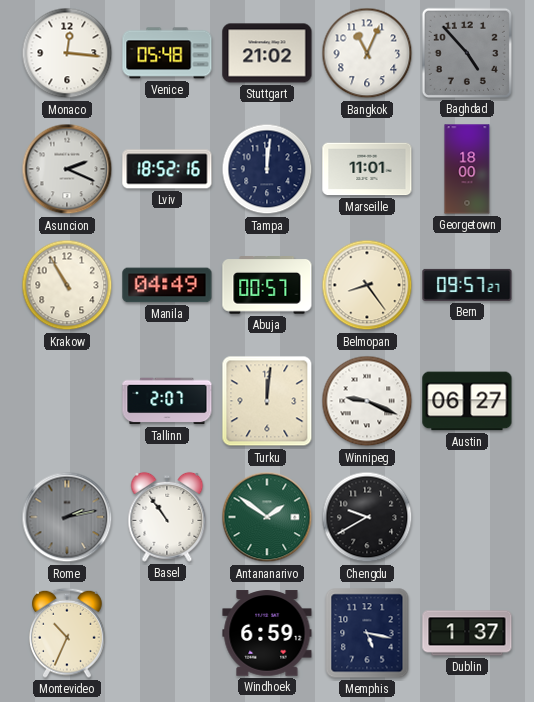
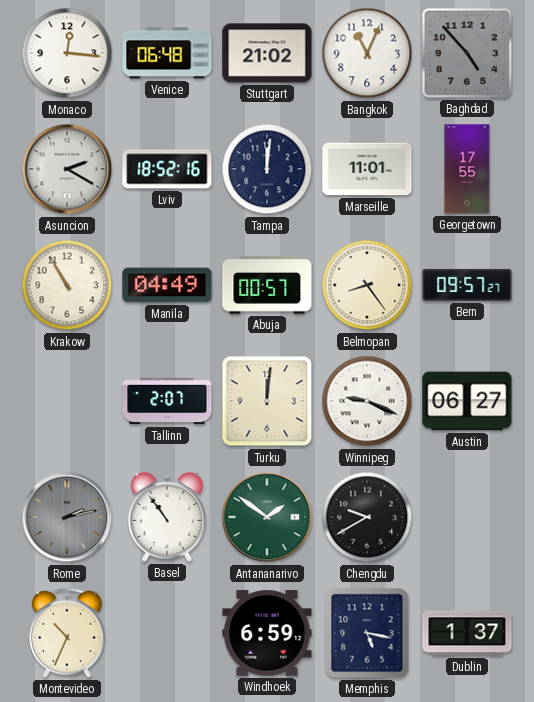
Venice: 05:48 -> 06:48
Asuncion: 2:19 -> 2:20
Georgetown: 18:00 -> 17:55
